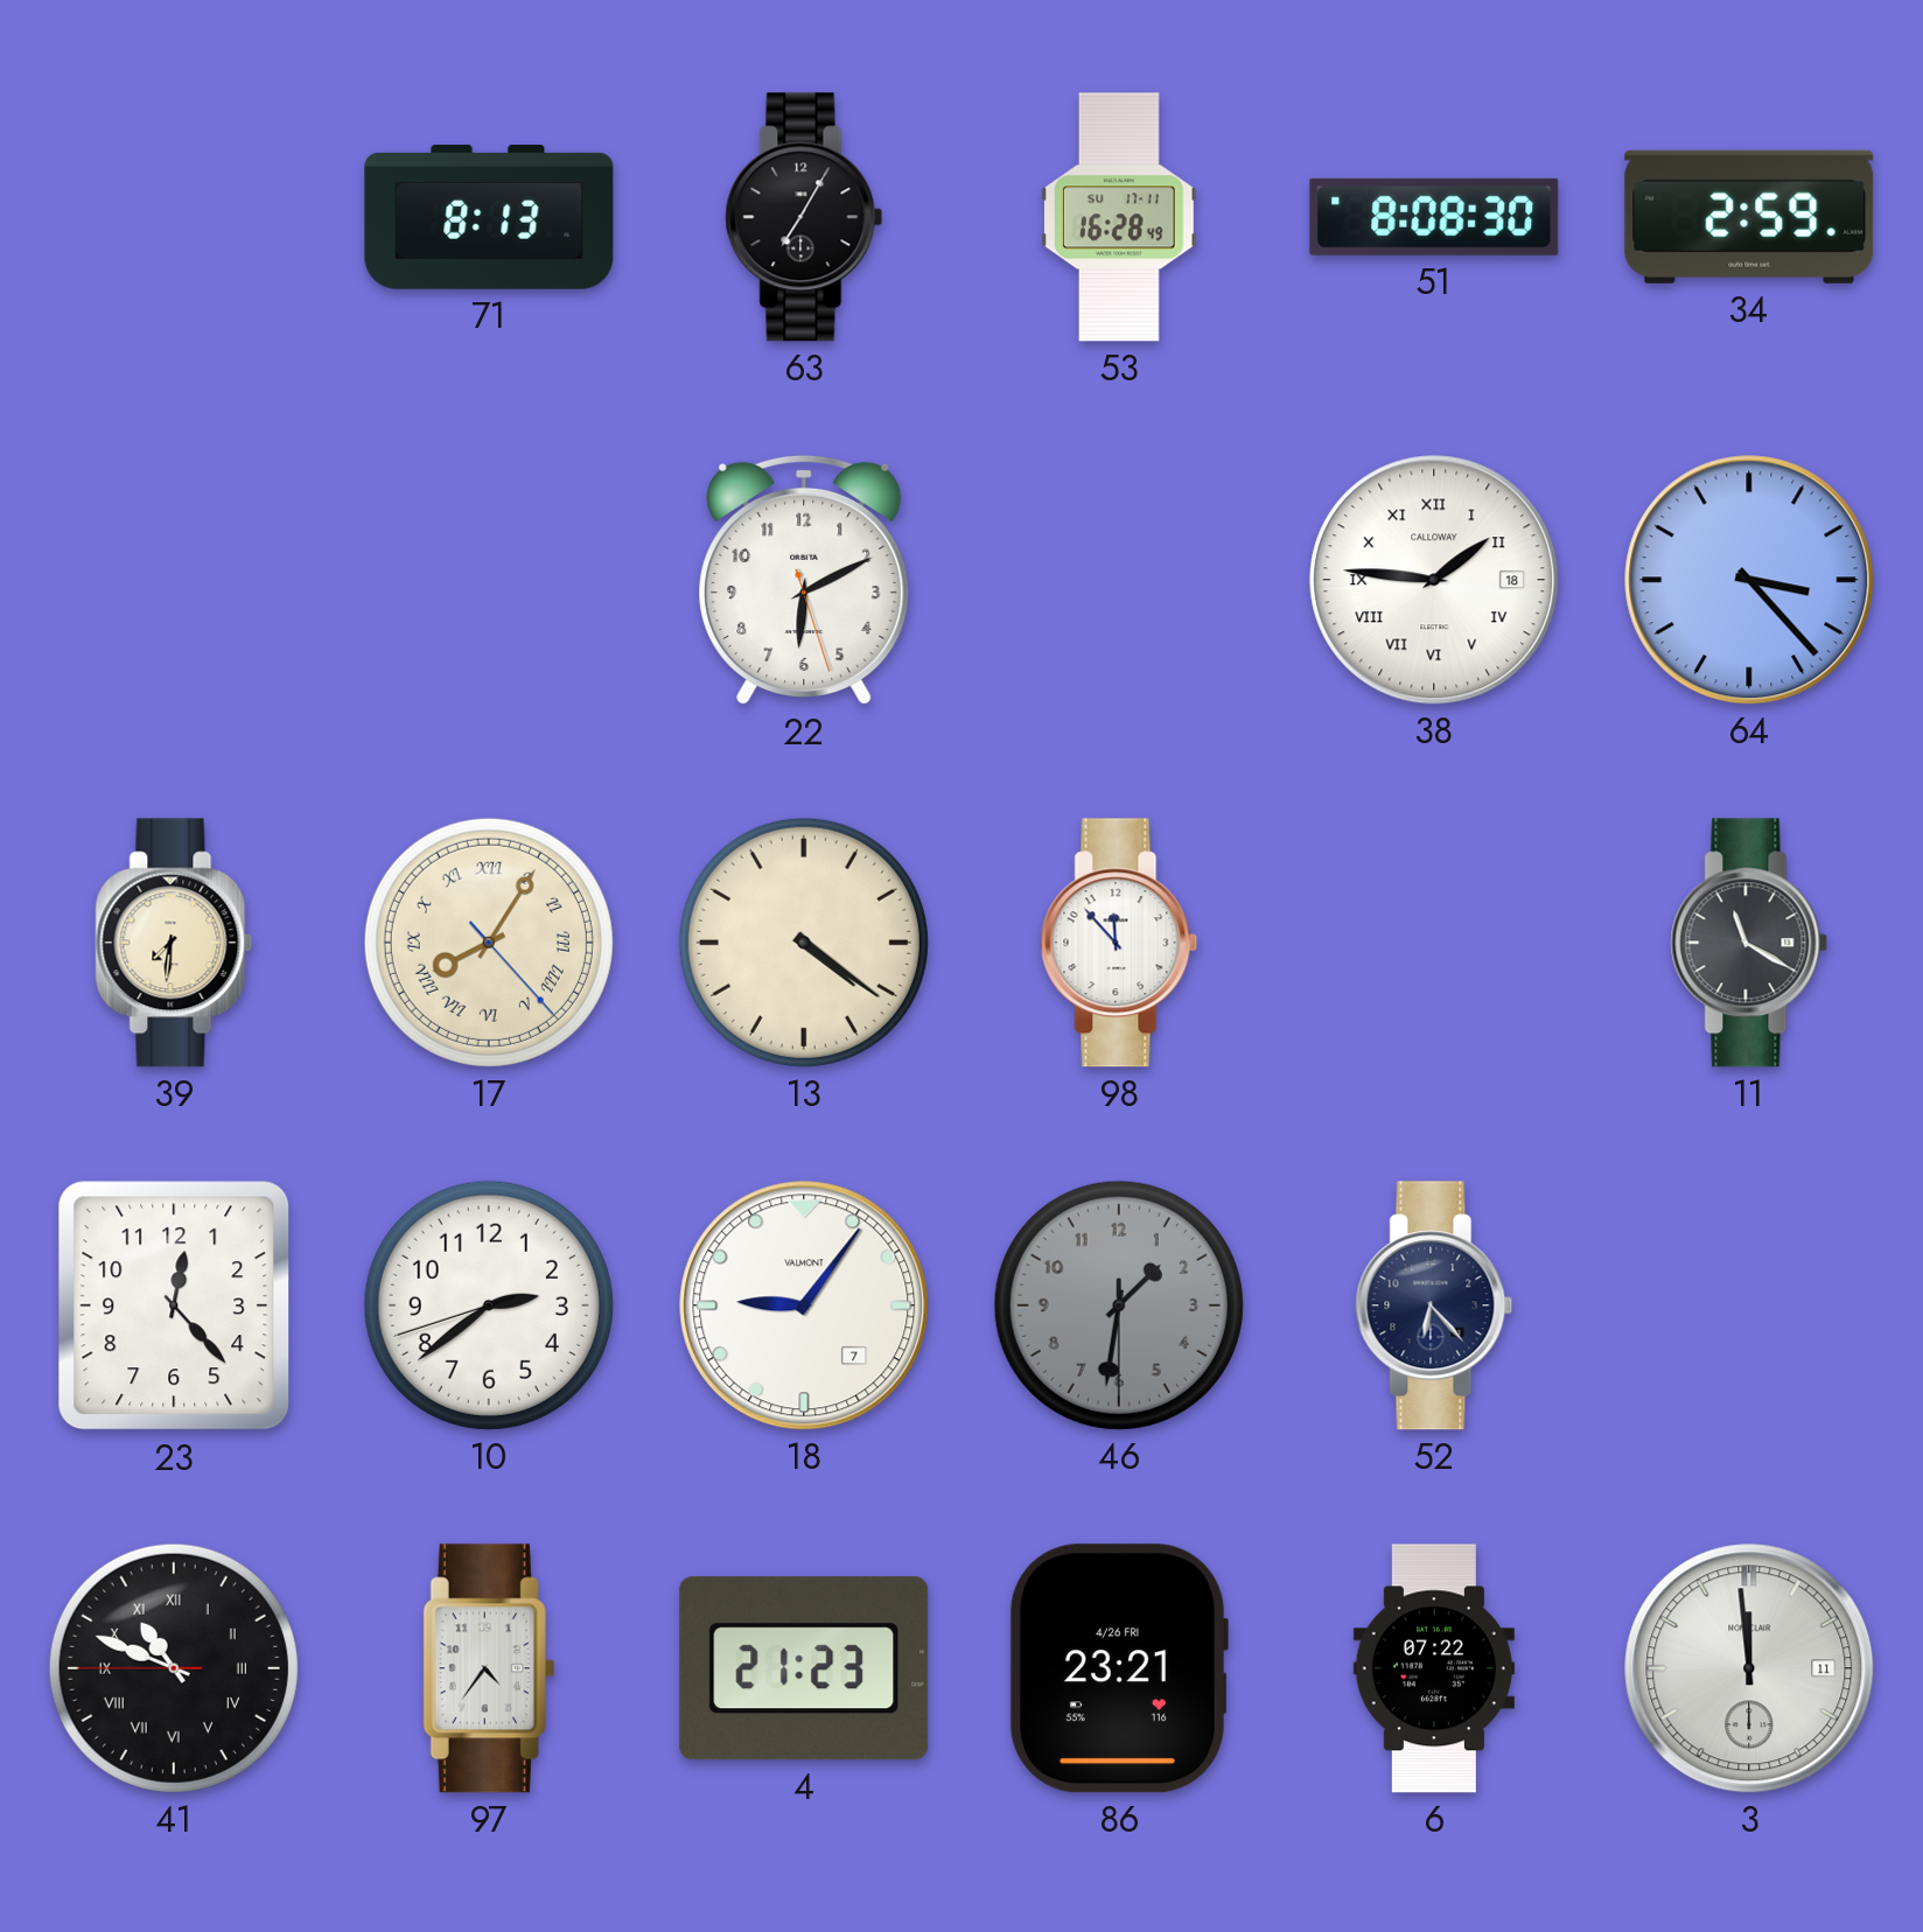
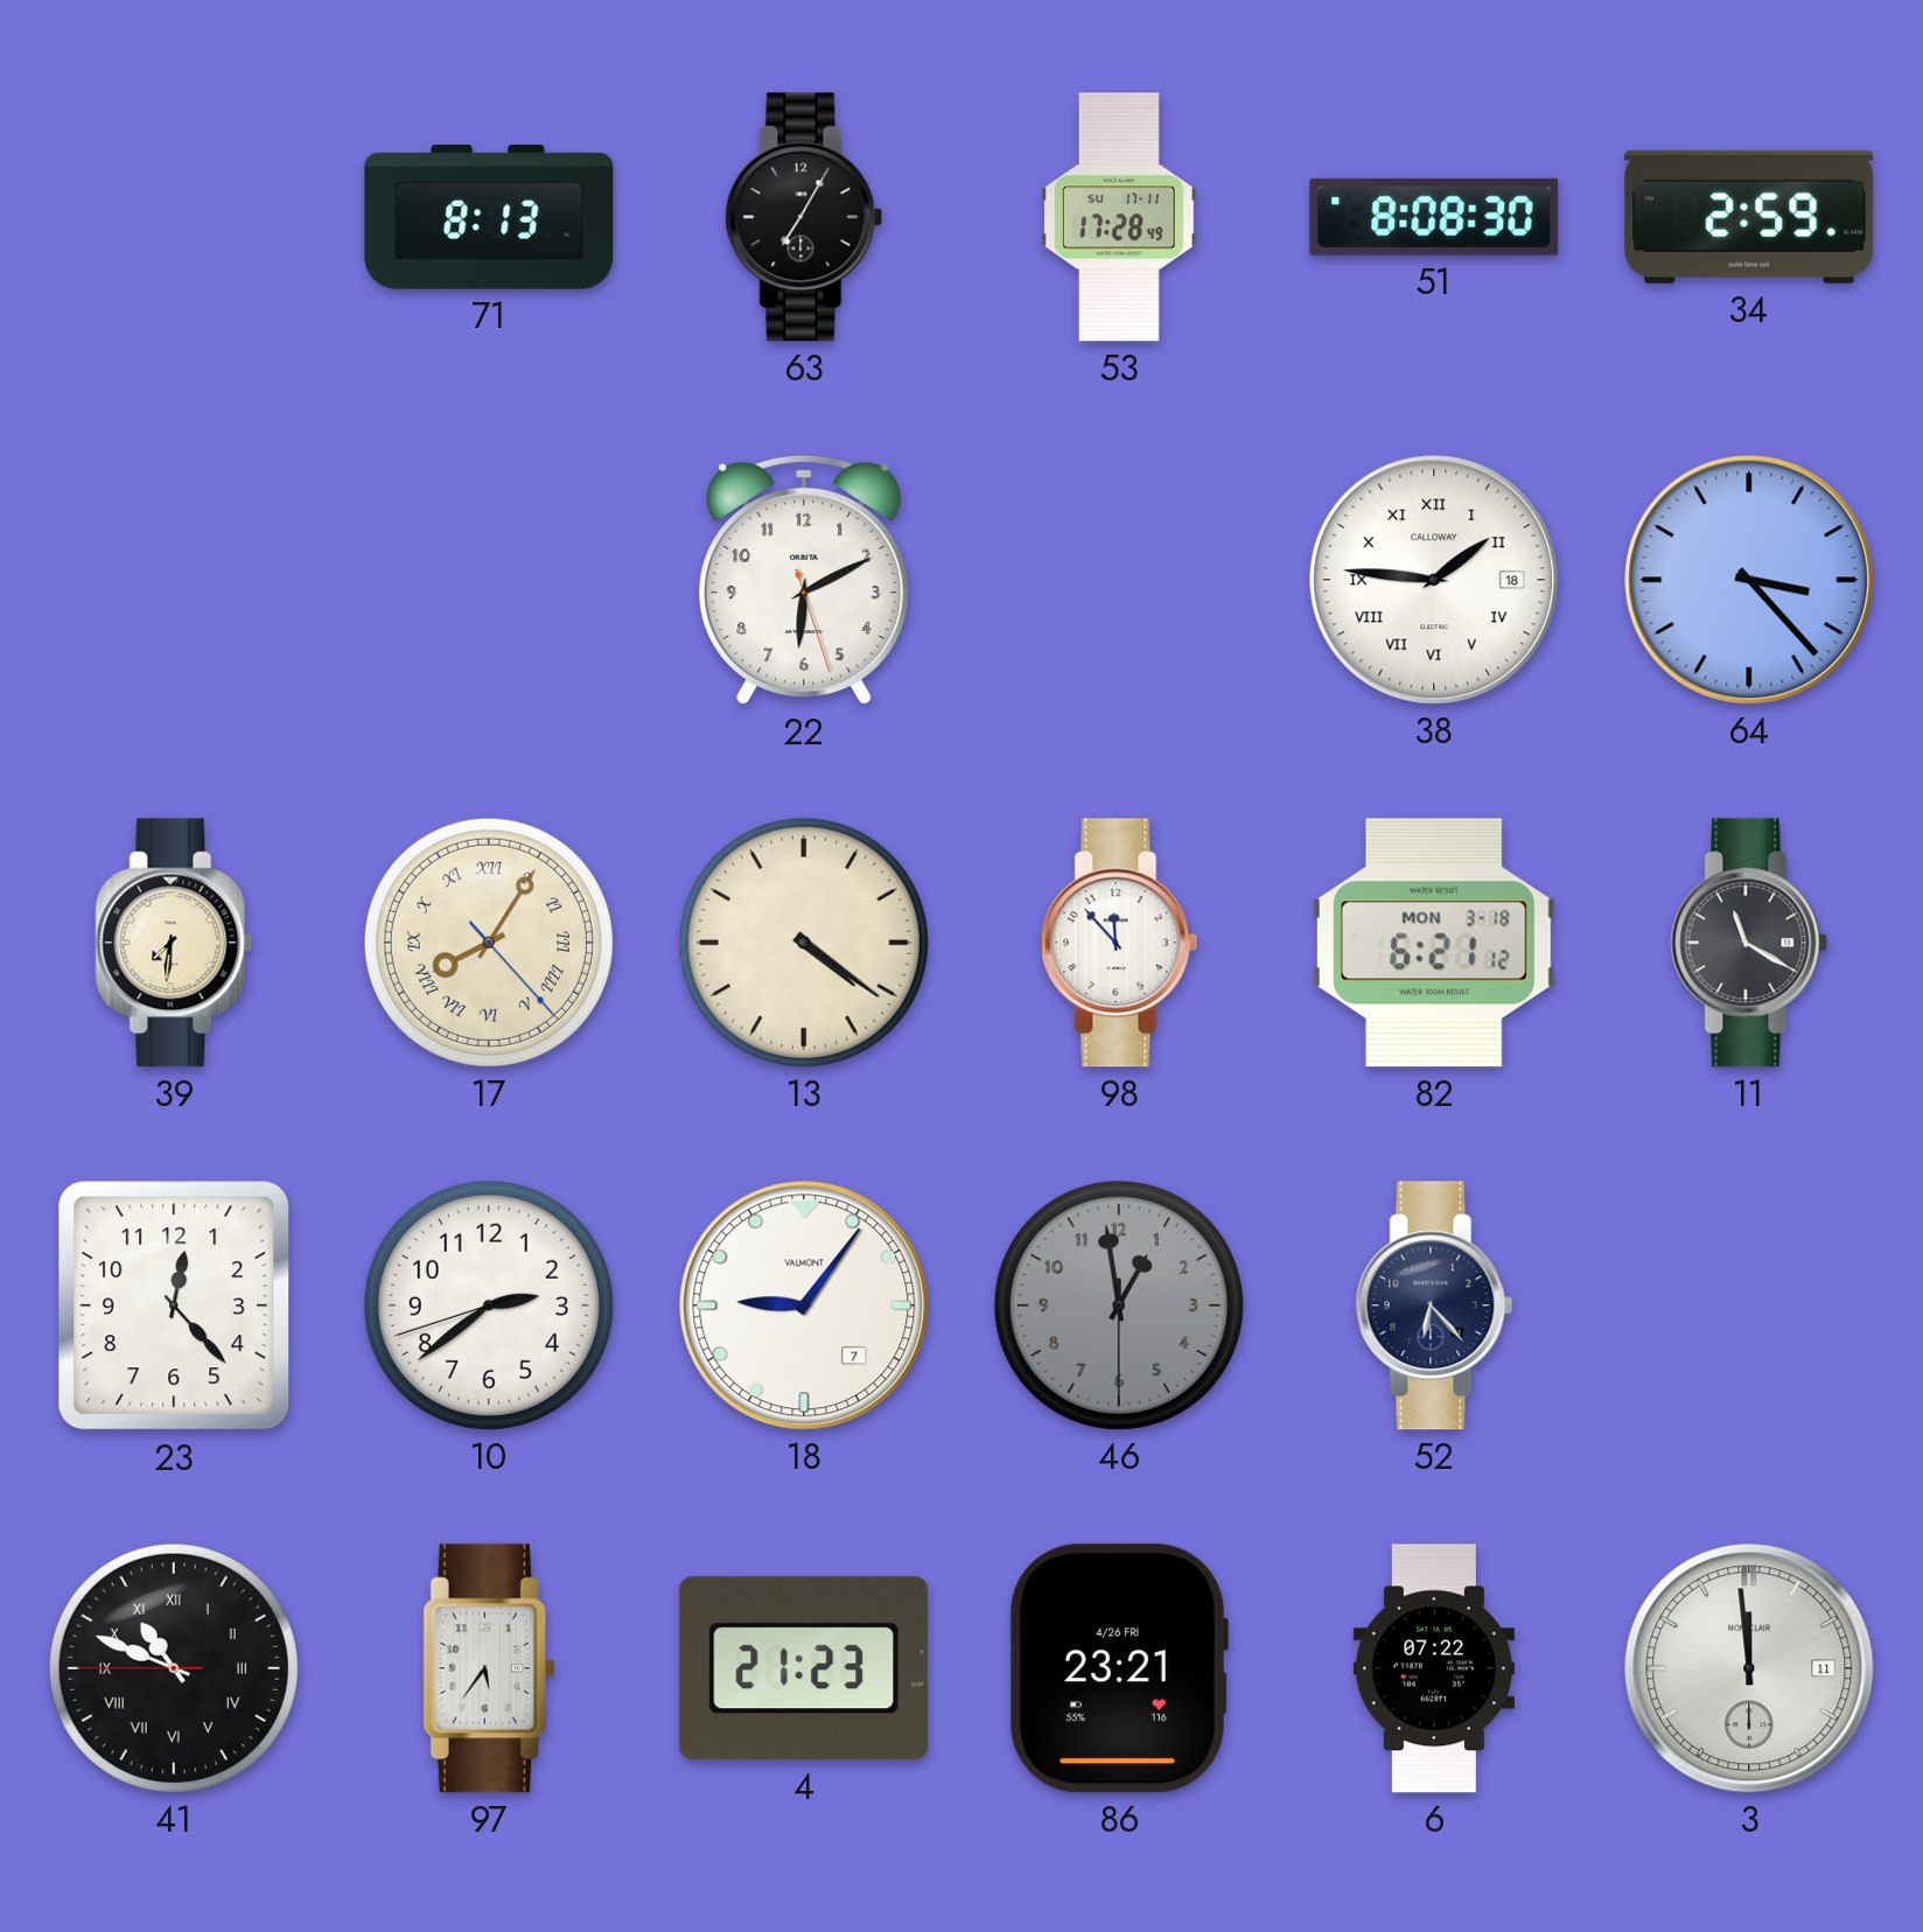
53: 16:28 -> 17:28
82: none -> 6:21
46: 1:31 -> 12:58
97: 4:36 -> 5:36
